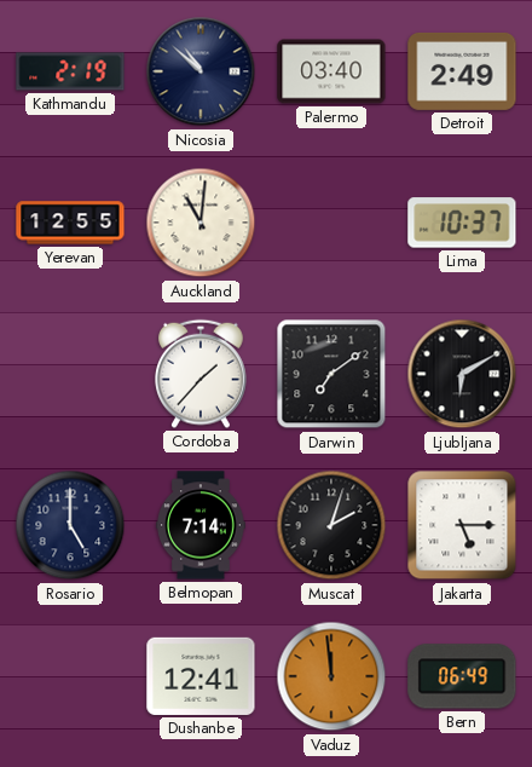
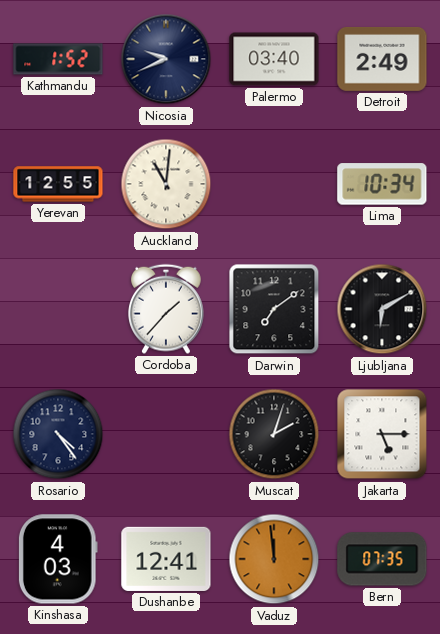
Kathmandu: 2:19 -> 1:52
Nicosia: 10:52 -> 9:41
Lima: 10:37 -> 10:34
Rosario: 5:00 -> 4:24
Belmopan: 7:14 -> none
Kinshasa: none -> 4:03
Bern: 06:49 -> 07:35
